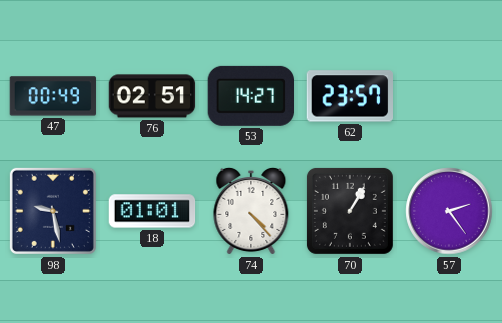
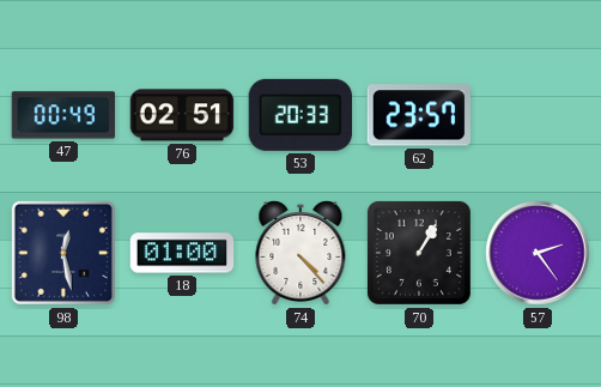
53: 14:27 -> 20:33
98: 9:28 -> 12:28
18: 01:01 -> 01:00
